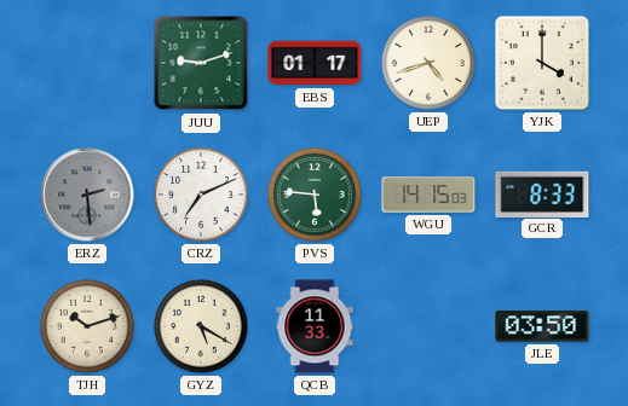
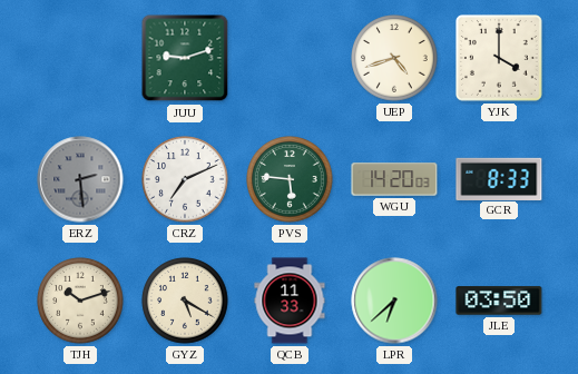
EBS: 01:17 -> none
WGU: 14:15 -> 14:20
LPR: none -> 6:38
